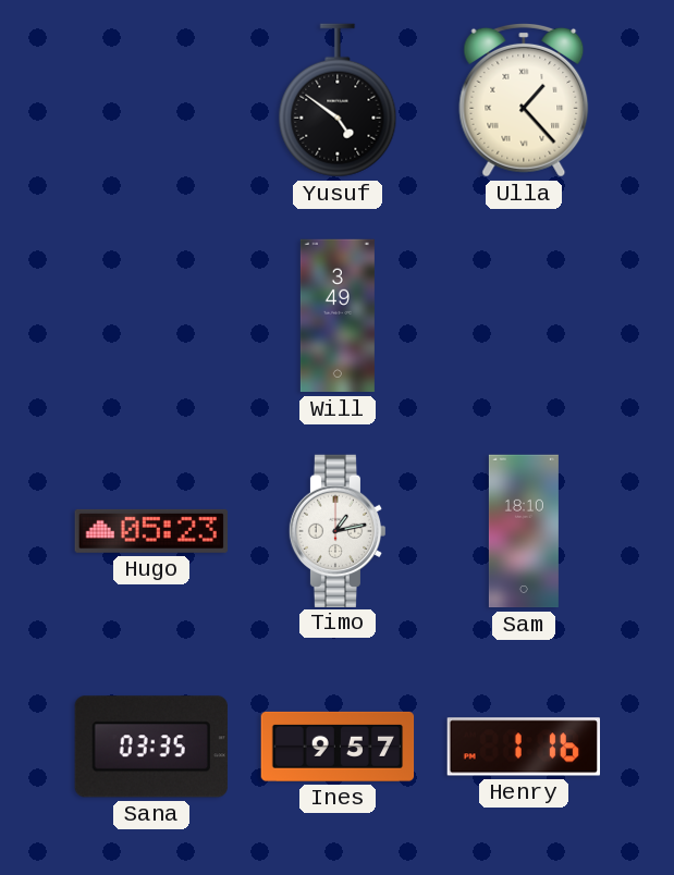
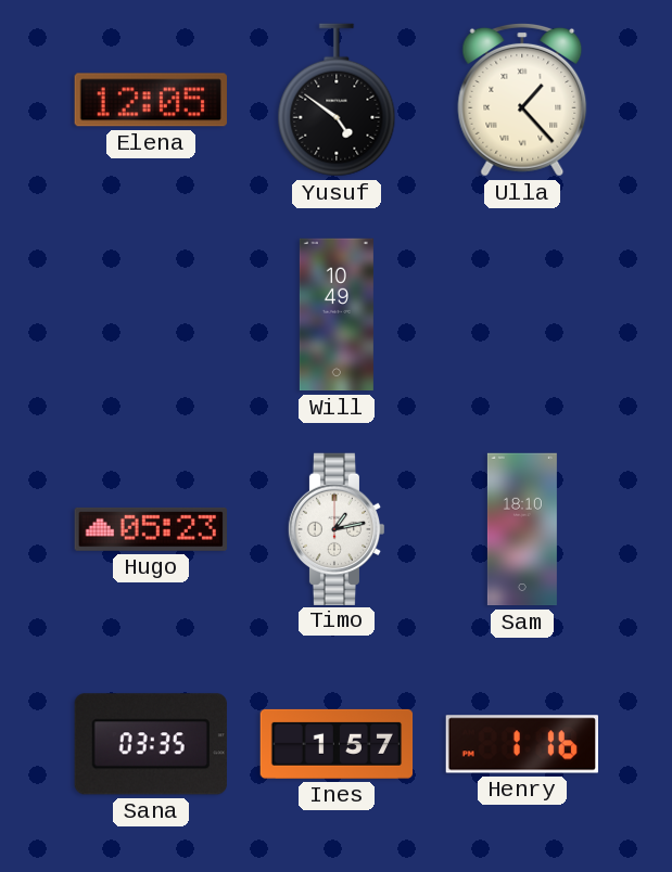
Elena: none -> 12:05
Will: 3:49 -> 10:49
Ines: 9:57 -> 1:57
